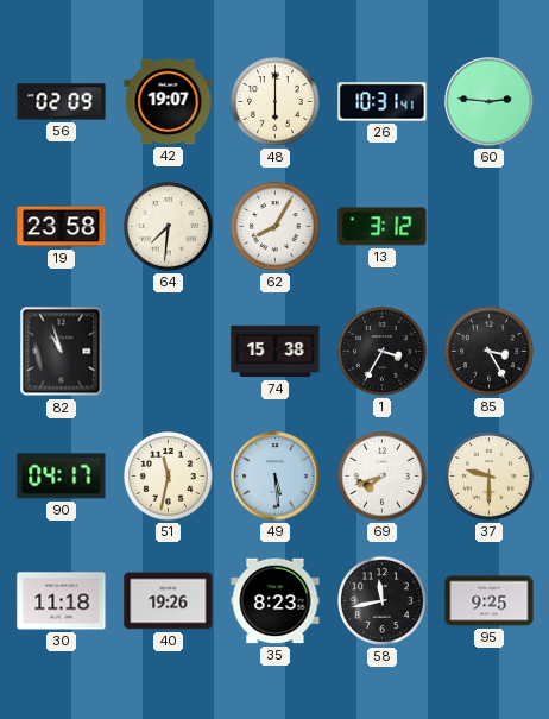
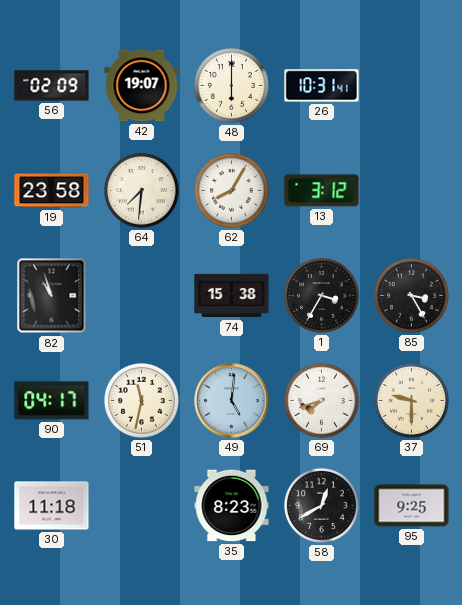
60: 2:46 -> none
49: 5:29 -> 5:01
40: 19:26 -> none
58: 11:43 -> 12:40
